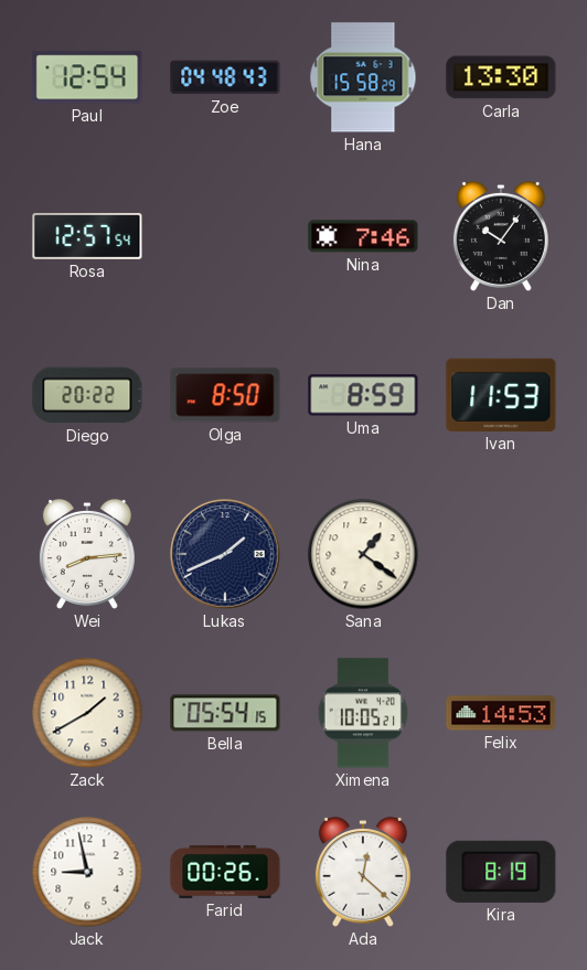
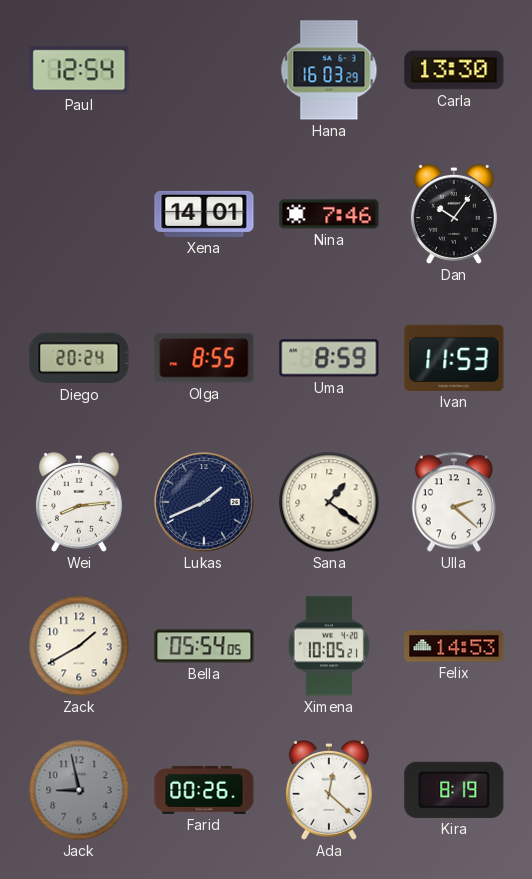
Zoe: 04:48 -> none
Hana: 15:58 -> 16:03
Rosa: 12:57 -> none
Xena: none -> 14:01
Diego: 20:22 -> 20:24
Olga: 8:50 -> 8:55
Ulla: none -> 2:22
Bella: 05:54:15 -> 05:54:05
Jack dial: white -> grey
